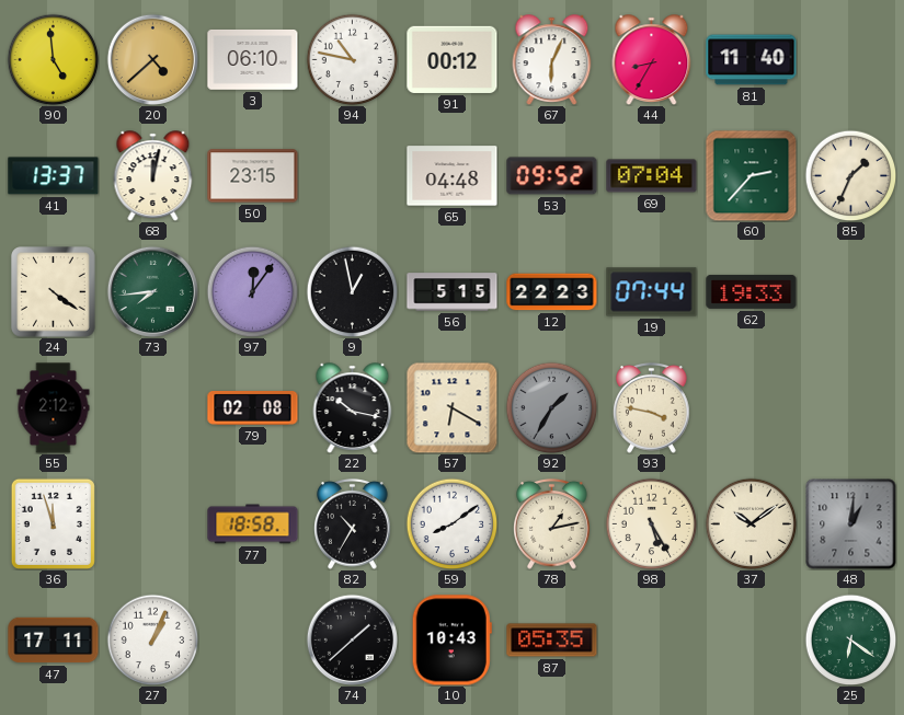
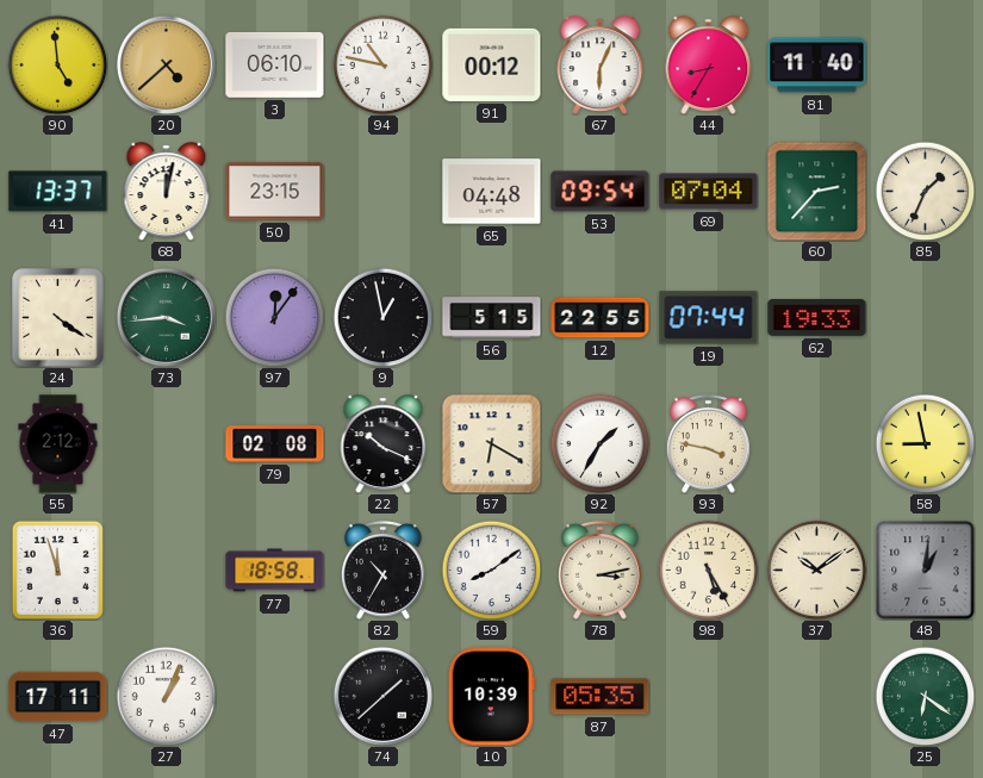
53: 09:52 -> 09:54
73: 7:44 -> 3:44
12: 22:23 -> 22:55
22: 10:17 -> 10:19
92 dial: grey -> white
58: none -> 8:58
78: 1:13 -> 3:13
10: 10:43 -> 10:39
